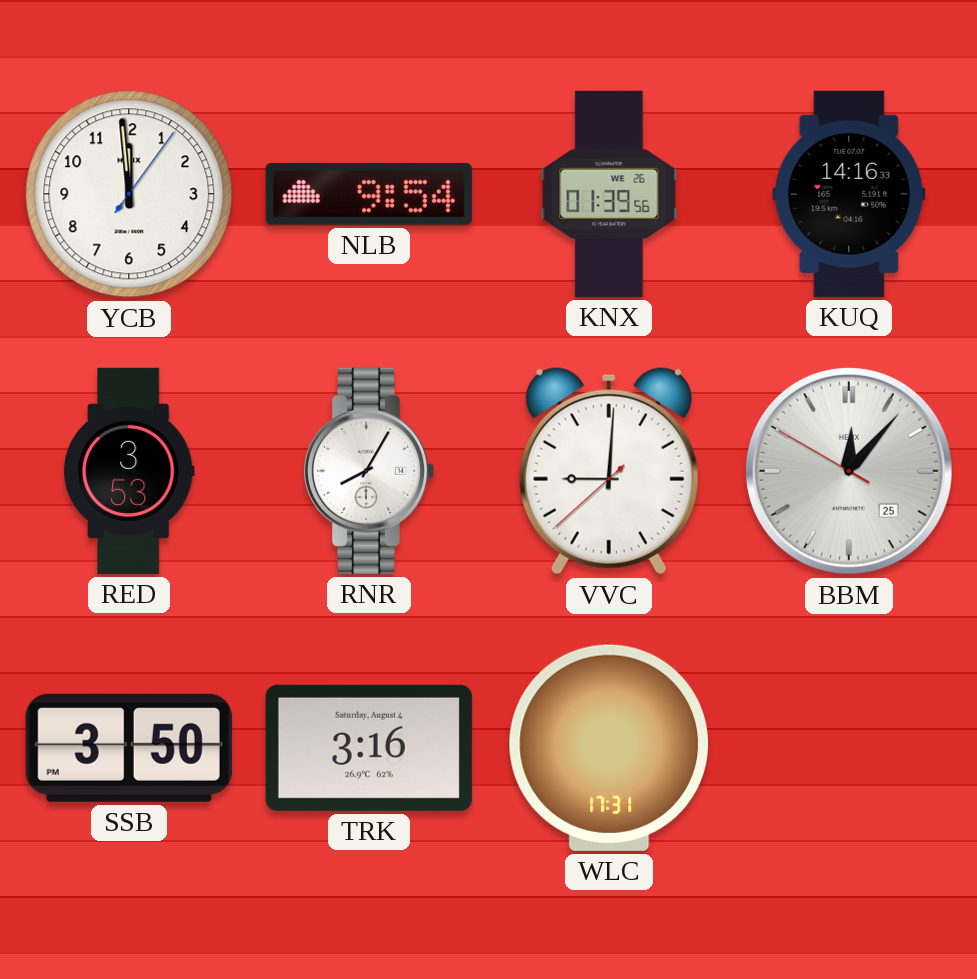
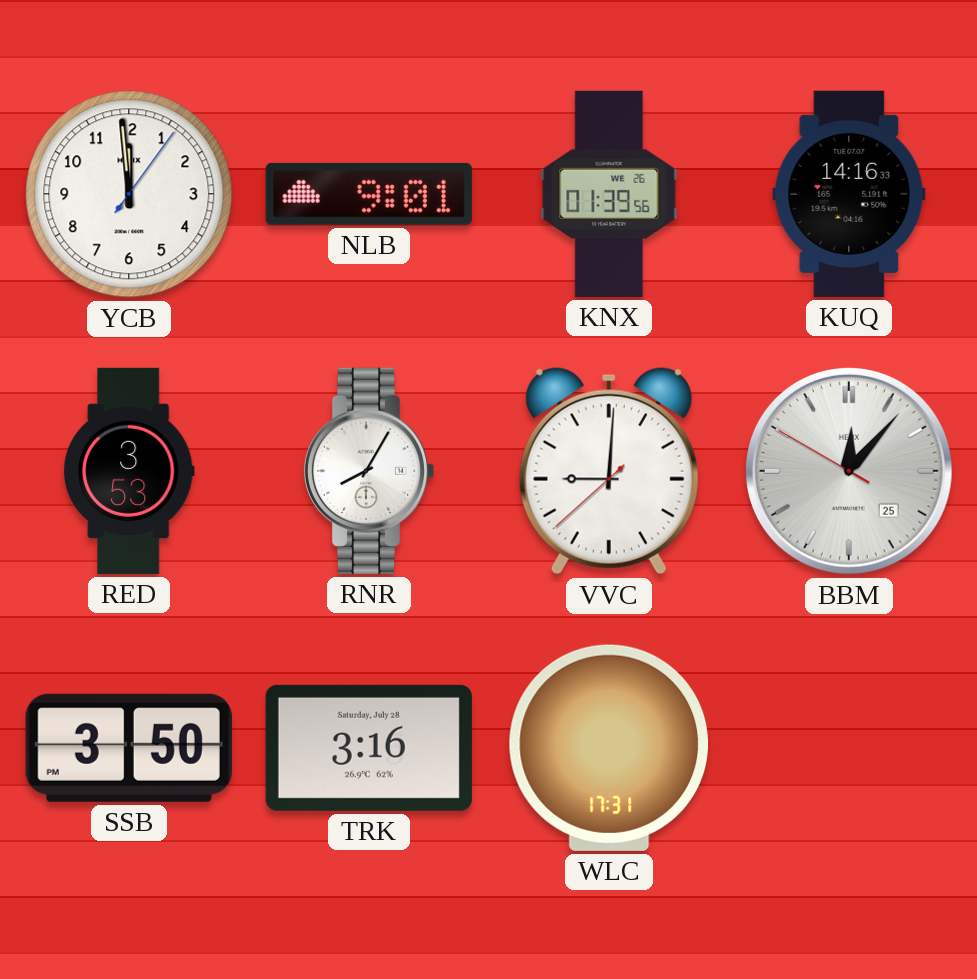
NLB: 9:54 -> 9:01
TRK date: Saturday, August 4 -> Saturday, July 28
